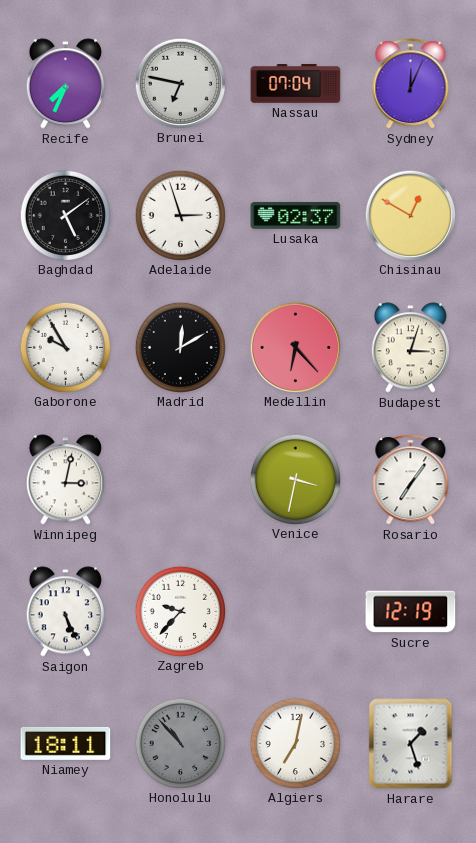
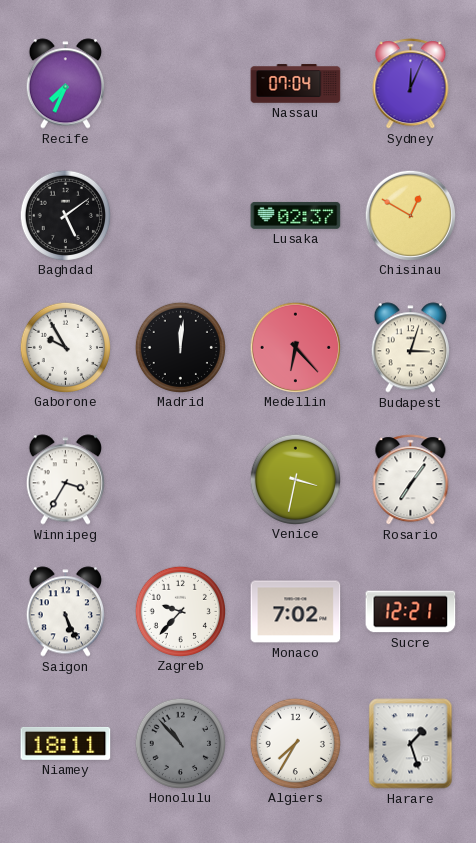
Brunei: 6:47 -> none
Adelaide: 2:57 -> none
Madrid: 12:10 -> 12:01
Winnipeg: 3:02 -> 3:35
Monaco: none -> 7:02
Sucre: 12:19 -> 12:21
Algiers: 7:02 -> 7:35
